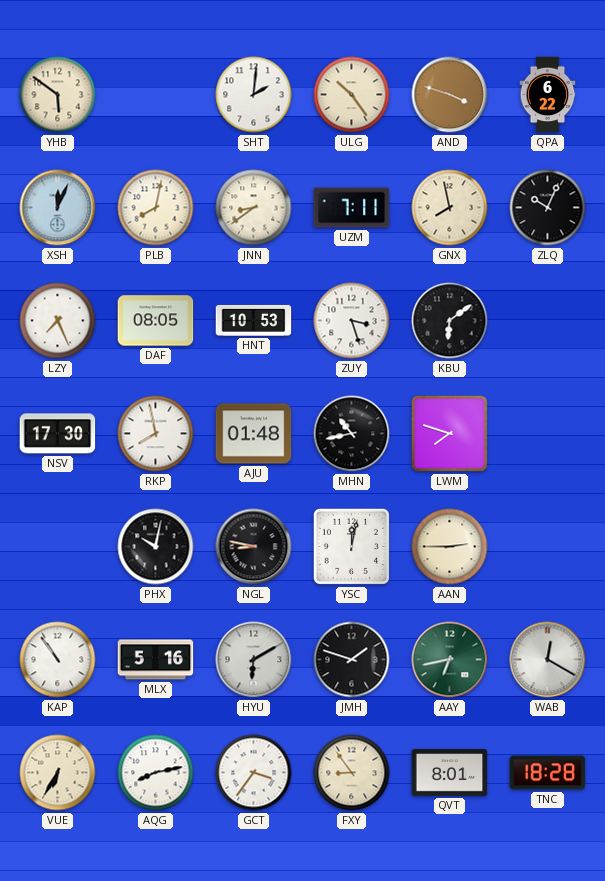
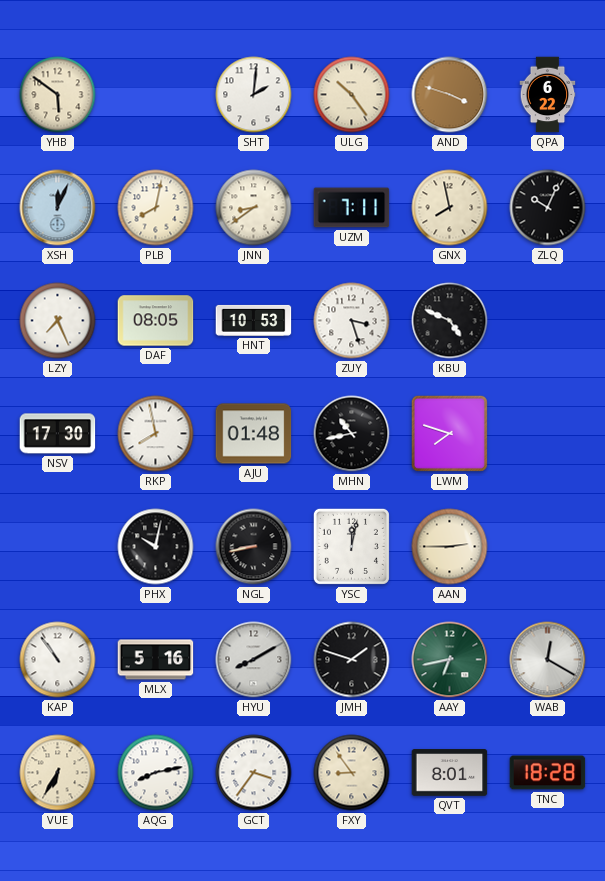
KBU: 6:09 -> 4:49
NGL: 8:47 -> 8:43
HYU: 6:10 -> 8:10
